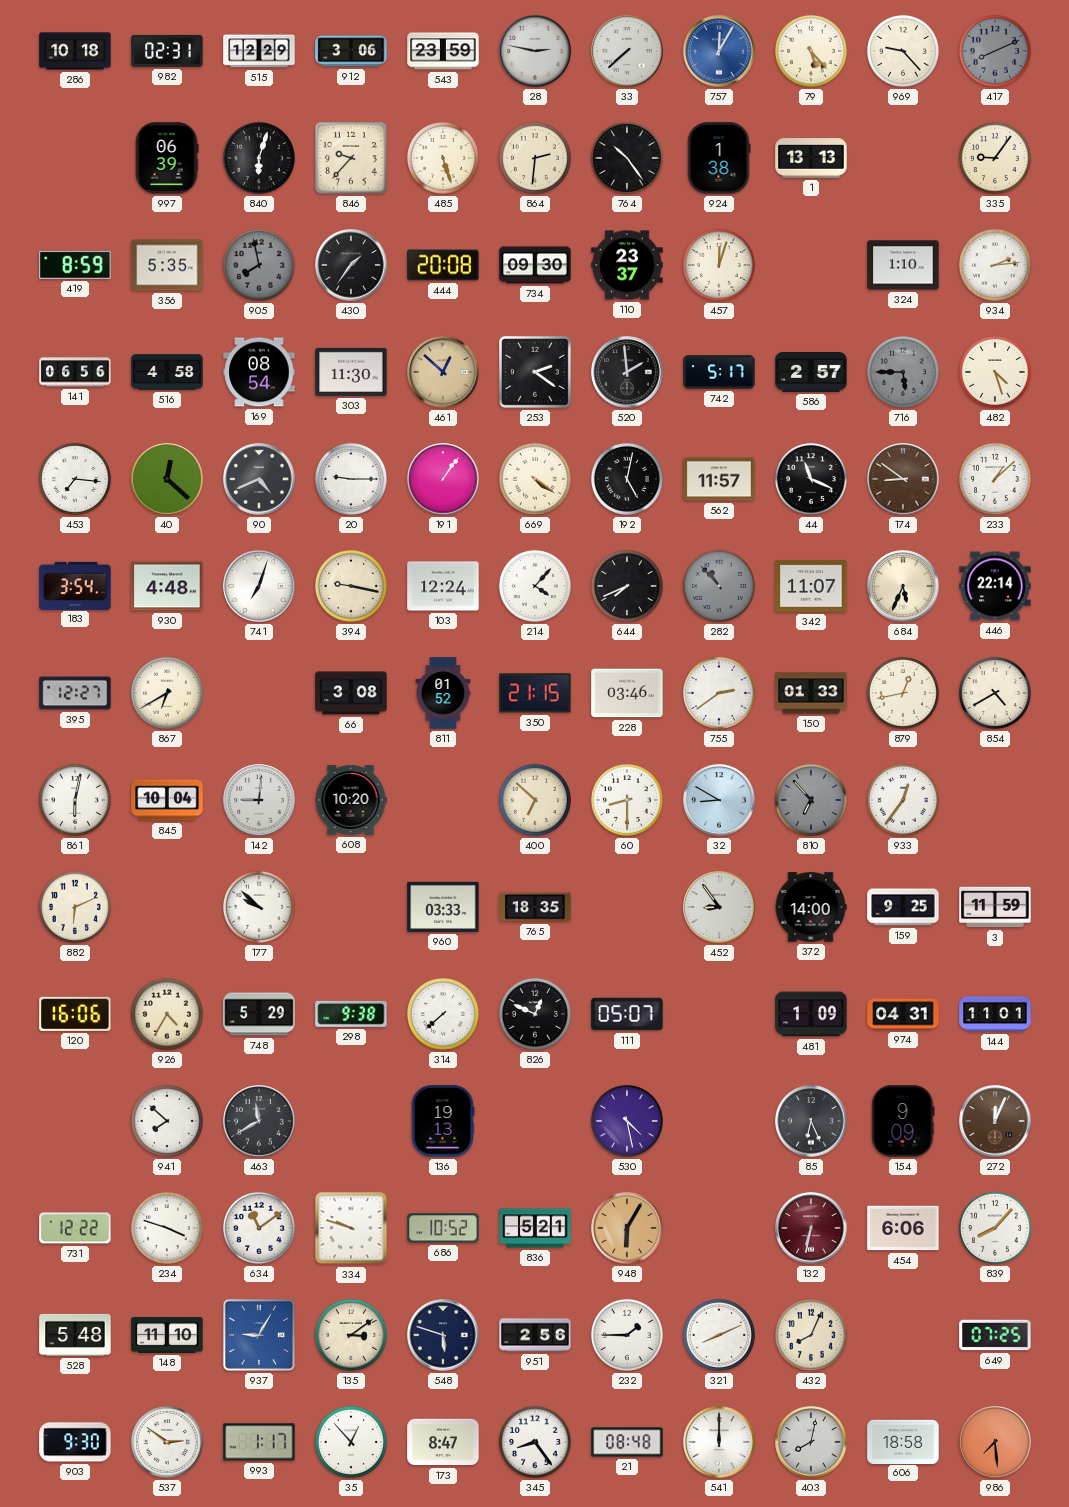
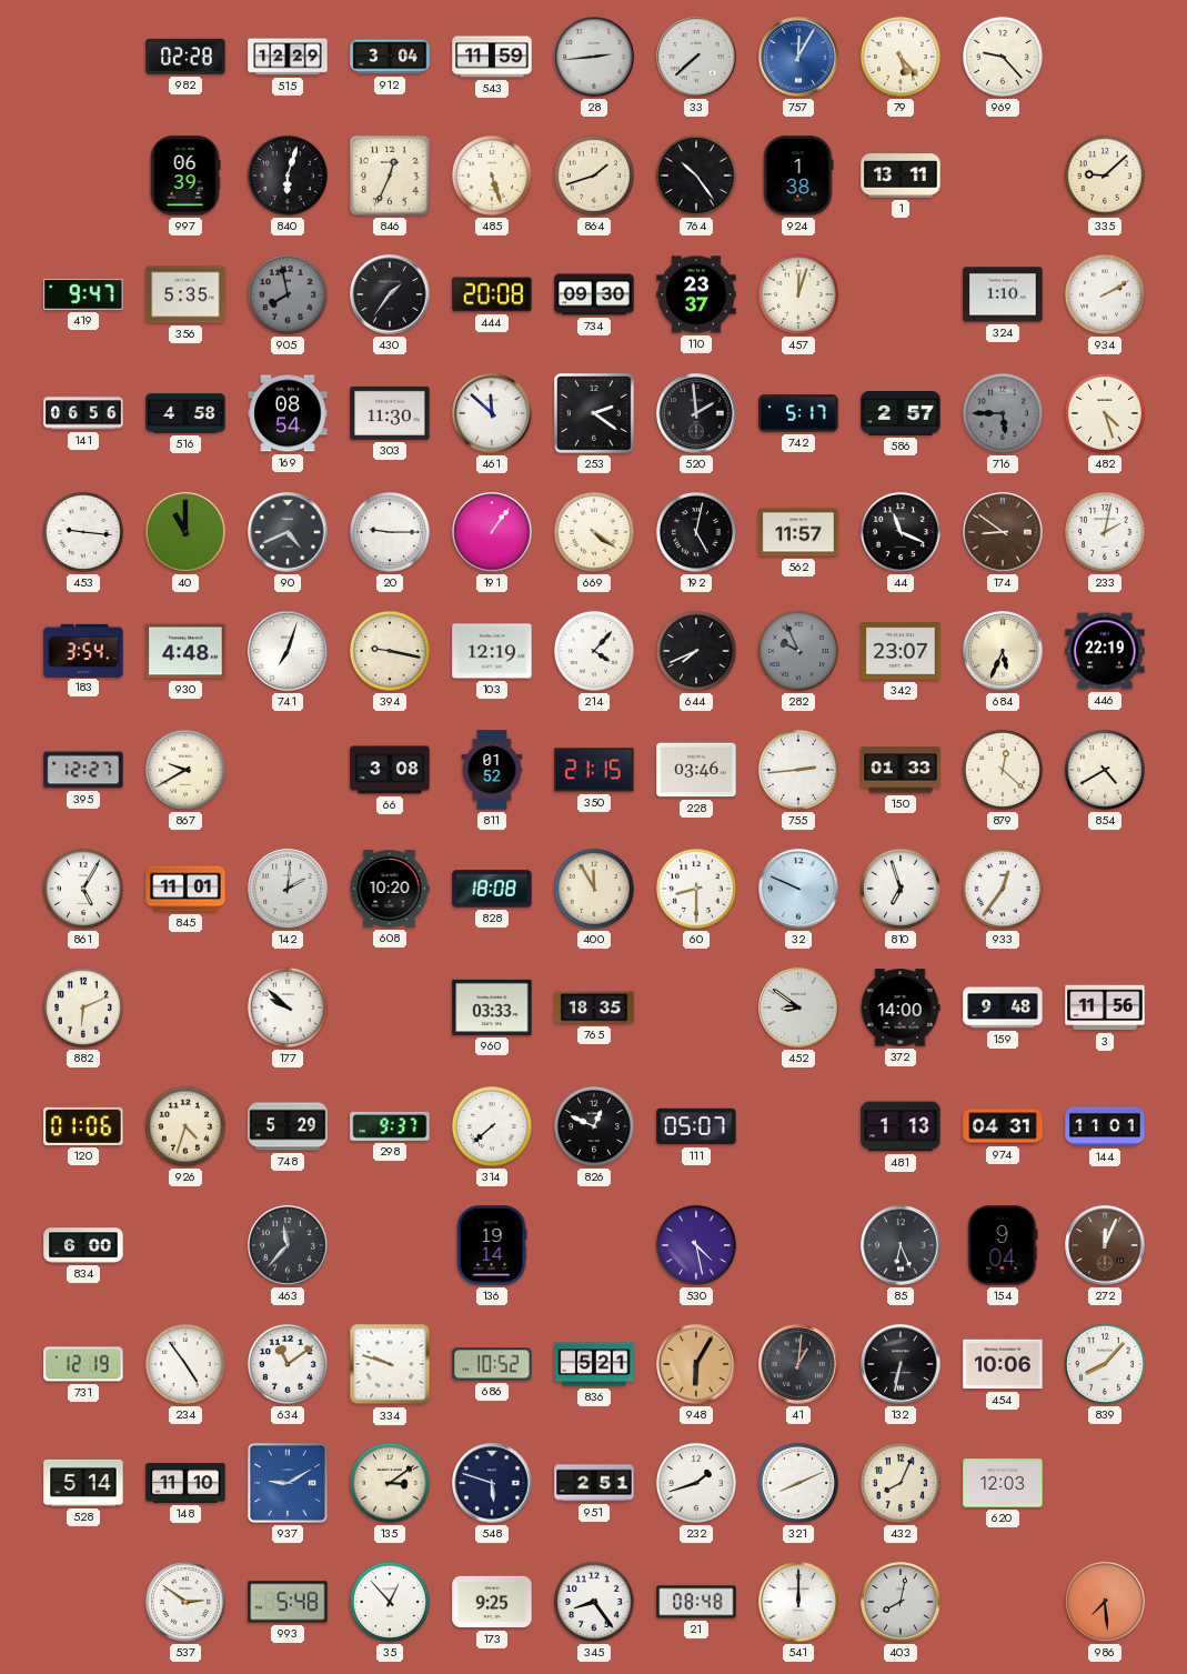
286: 10:18 -> none
982: 02:31 -> 02:28
912: 3:06 -> 3:04
543: 23:59 -> 11:59
28: 2:47 -> 2:44
417: 8:11 -> none
846: 9:37 -> 12:34
864: 2:31 -> 1:42
1: 13:13 -> 13:11
335: 9:06 -> 9:08
419: 8:59 -> 9:47
934: 2:14 -> 2:10
461: 12:52 -> 11:52
461 dial: champagne -> white
453: 7:16 -> 9:16
40: 12:22 -> 11:00
233: 1:08 -> 2:02
103: 12:24 -> 12:19
282: 10:53 -> 9:56
342: 11:07 -> 23:07
446: 22:14 -> 22:19
867: 6:40 -> 9:40
755: 2:39 -> 2:44
879: 12:43 -> 12:22
861: 6:02 -> 5:05
845: 10:04 -> 11:01
142: 9:01 -> 2:01
828: none -> 18:08
400: 6:52 -> 11:55
32: 8:50 -> 9:49
810: 6:53 -> 6:57
810 dial: grey -> white
452: 8:54 -> 8:51
159: 9:25 -> 9:48
3: 11:59 -> 11:56
120: 16:06 -> 01:06
926: 4:35 -> 4:33
298: 9:38 -> 9:37
481: 1:09 -> 1:13
834: none -> 6:00
941: 7:52 -> none
463: 11:40 -> 11:37
136: 19:13 -> 19:14
154: 9:09 -> 9:04
731: 12:22 -> 12:19
234: 3:48 -> 4:54
41: none -> 1:01
132 dial: burgundy -> black
454: 6:06 -> 10:06
528: 5:48 -> 5:14
937: 9:05 -> 9:10
951: 2:56 -> 2:51
232: 1:45 -> 1:42
620: none -> 12:03
649: 07:25 -> none
903: 9:30 -> none
993: 1:17 -> 5:48
173: 8:47 -> 9:25
606: 18:58 -> none
